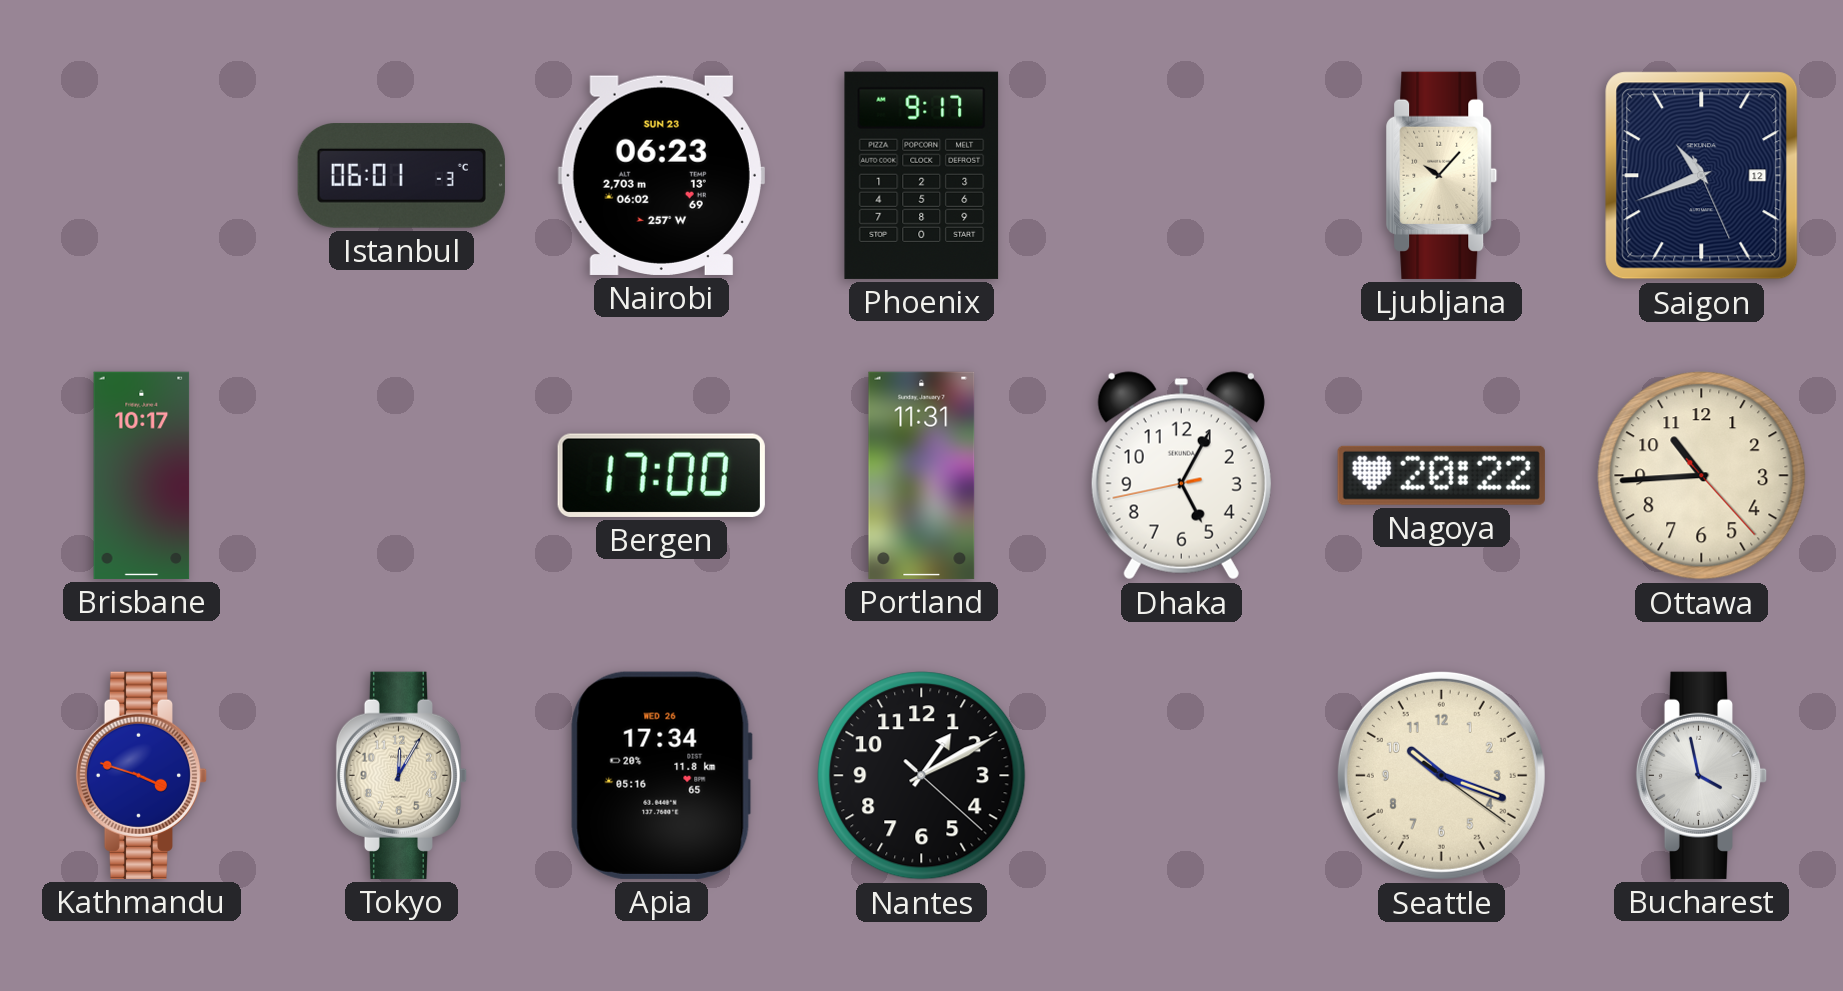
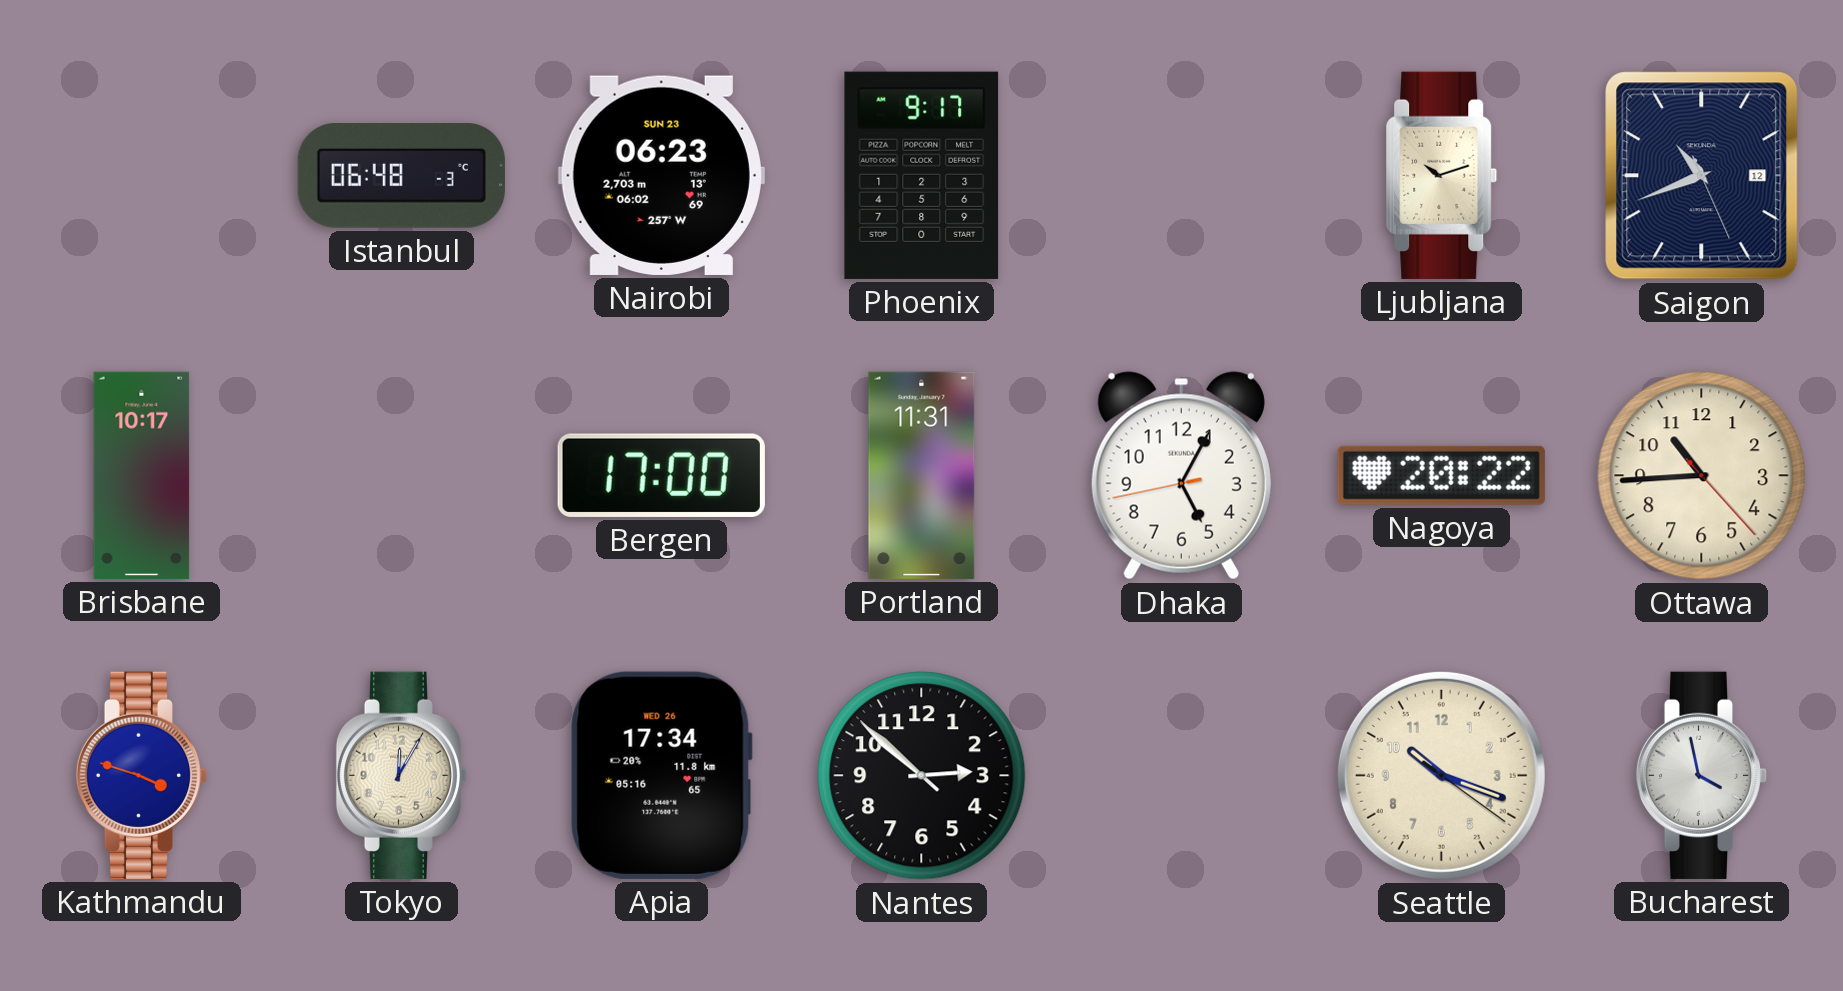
Istanbul: 06:01 -> 06:48
Ljubljana: 10:07 -> 10:12
Nantes: 1:10 -> 2:51
